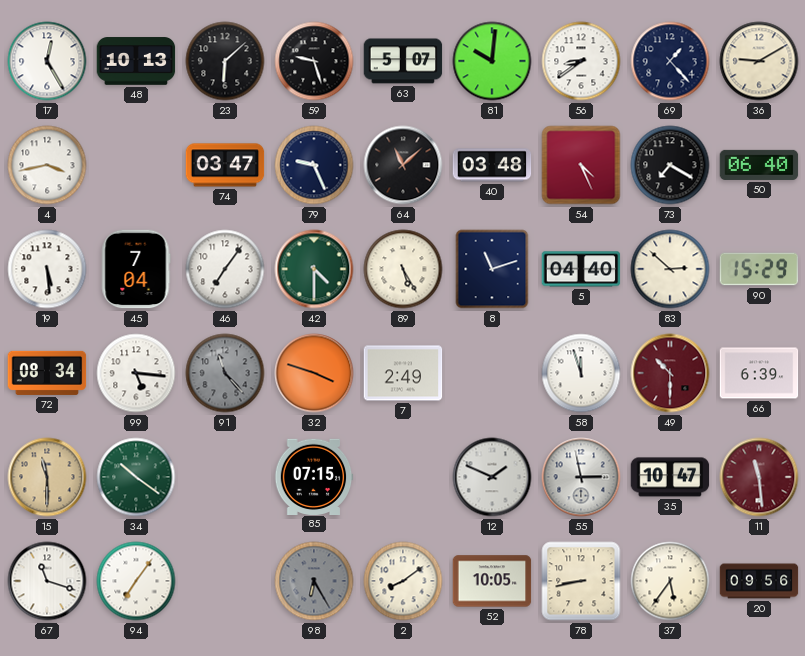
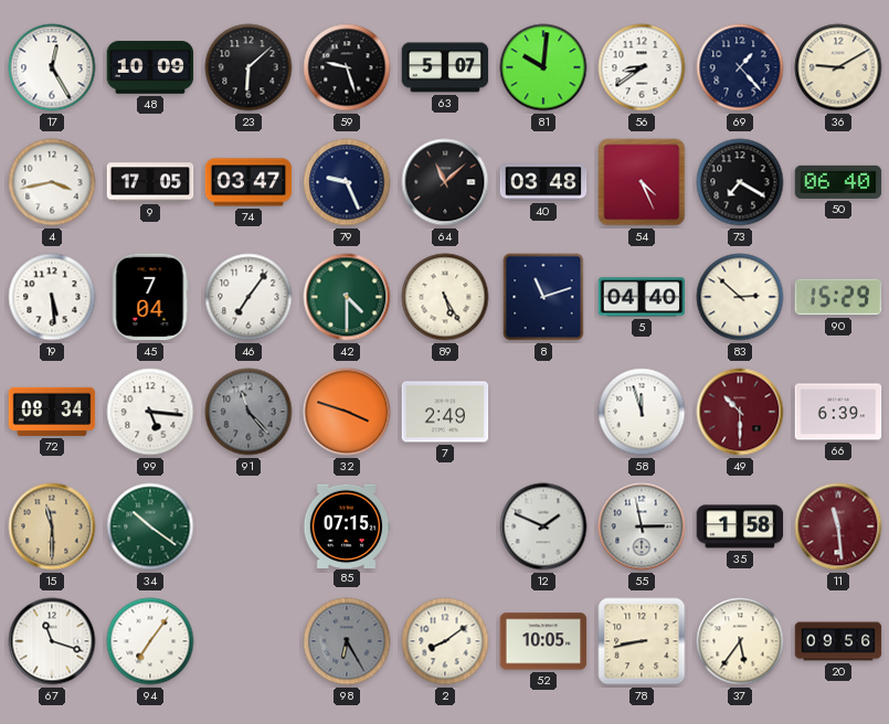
48: 10:13 -> 10:09
9: none -> 17:05
35: 10:47 -> 1:58
